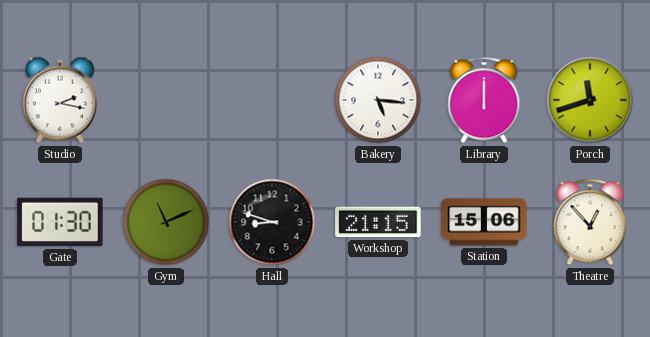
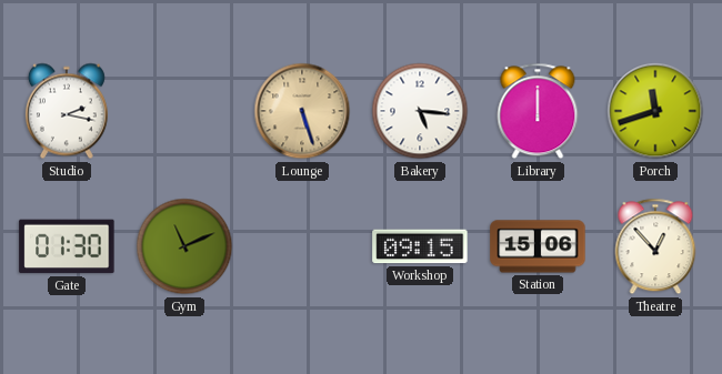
Lounge: none -> 5:27
Hall: 8:48 -> none
Workshop: 21:15 -> 09:15
